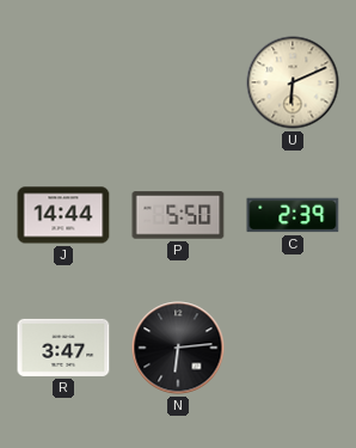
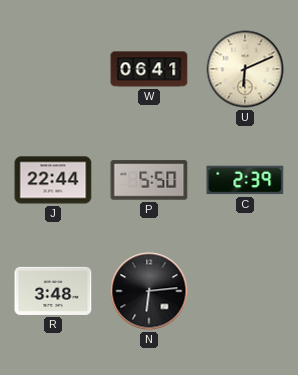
W: none -> 06:41
J: 14:44 -> 22:44
R: 3:47 -> 3:48
